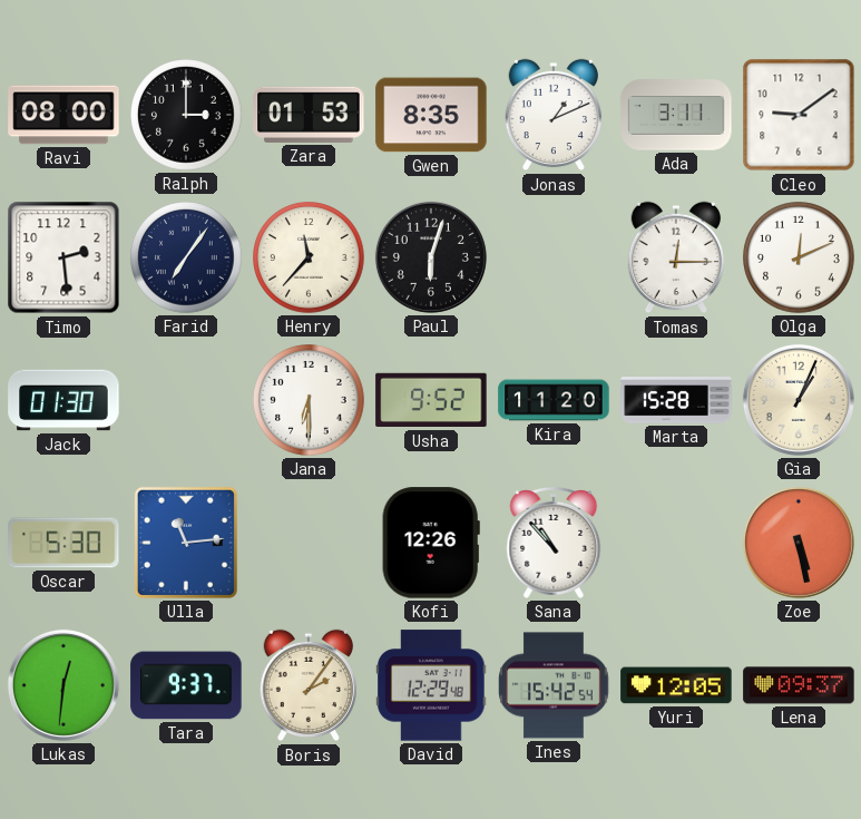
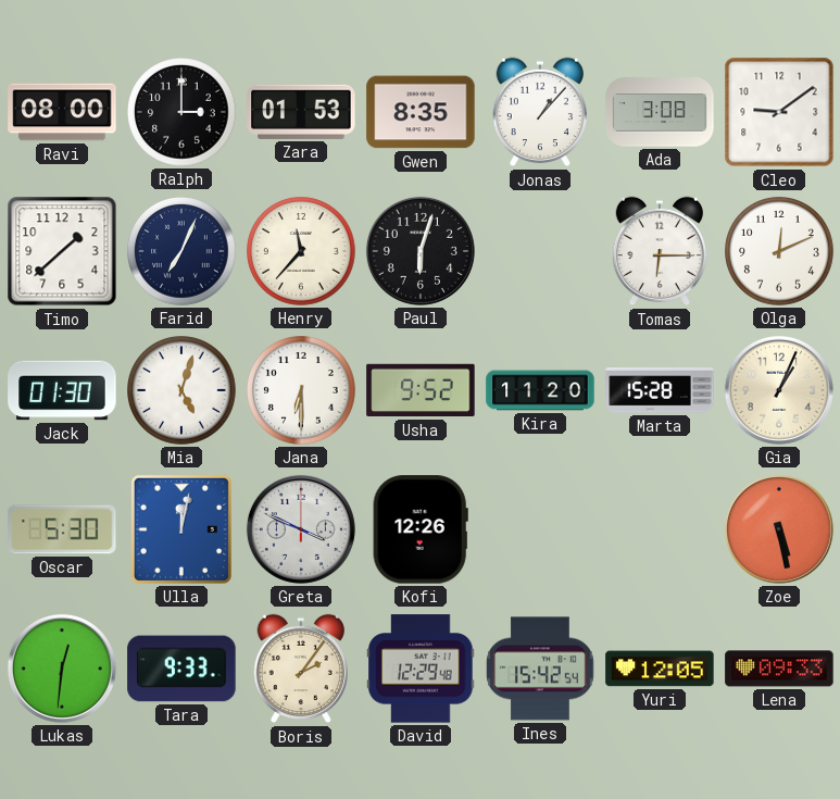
Jonas: 1:11 -> 1:07
Ada: 3:11 -> 3:08
Timo: 2:29 -> 1:38
Farid: 7:06 -> 7:04
Tomas: 12:15 -> 6:15
Mia: none -> 5:03
Ulla: 11:14 -> 12:02
Greta: none -> 3:49
Sana: 10:53 -> none
Tara: 9:37 -> 9:33
Lena: 09:37 -> 09:33
